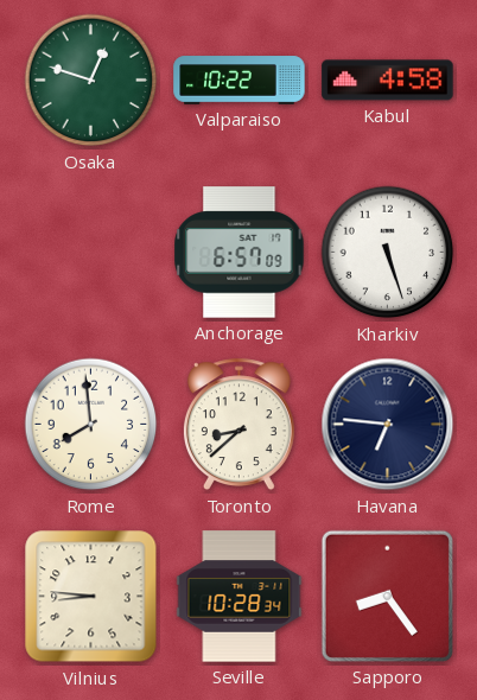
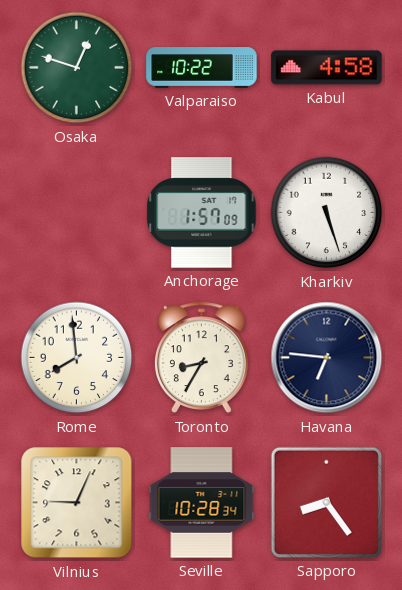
Anchorage: 6:57 -> 1:57
Toronto: 8:38 -> 8:35
Vilnius: 8:46 -> 9:04
